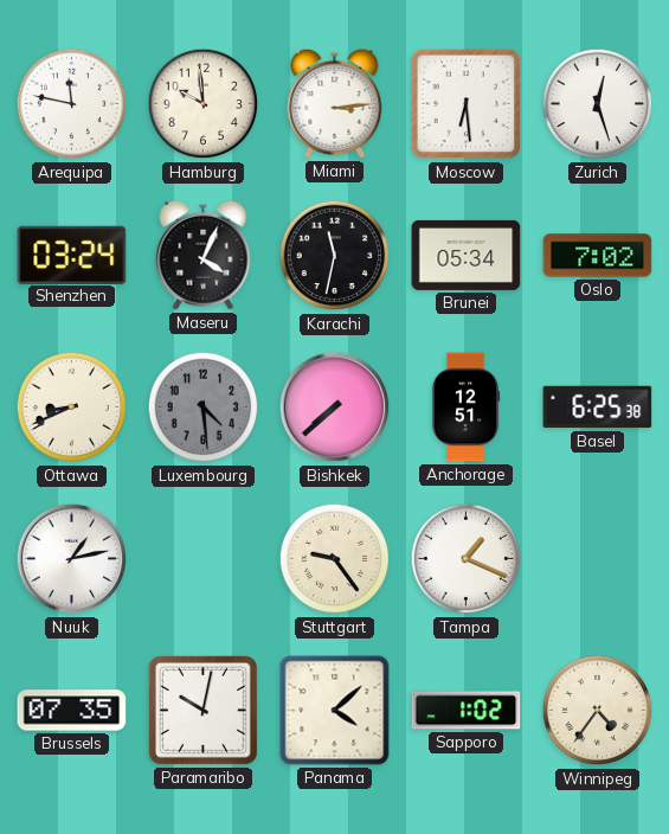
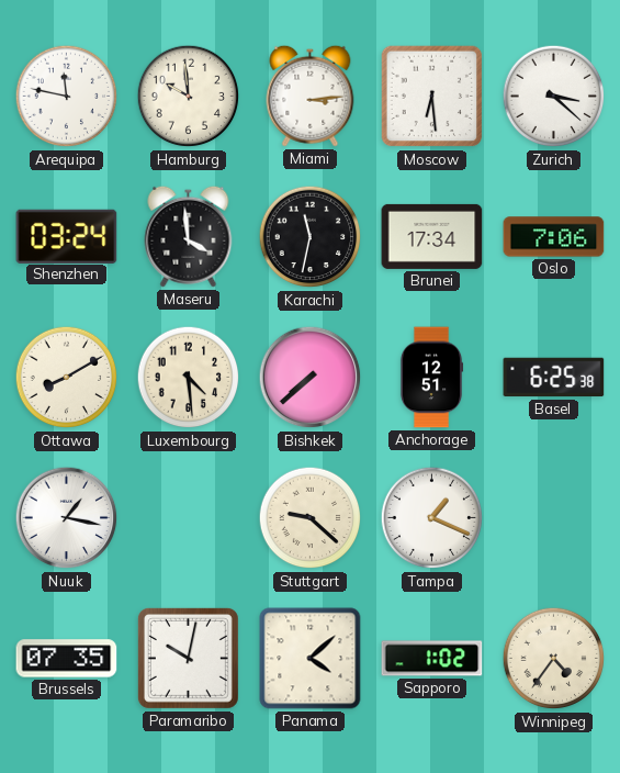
Zurich: 12:27 -> 3:22
Maseru: 4:04 -> 3:59
Brunei: 05:34 -> 17:34
Oslo: 7:02 -> 7:06
Ottawa: 8:41 -> 8:10
Luxembourg dial: grey -> cream
Nuuk: 1:13 -> 1:17
Stuttgart: 9:24 -> 9:22
